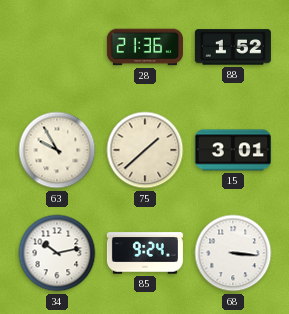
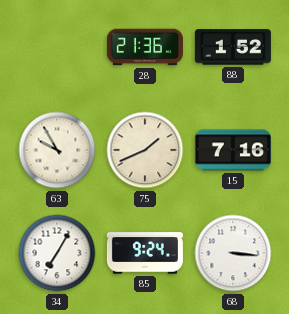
75: 1:38 -> 1:41
15: 3:01 -> 7:16
34: 10:13 -> 7:05
